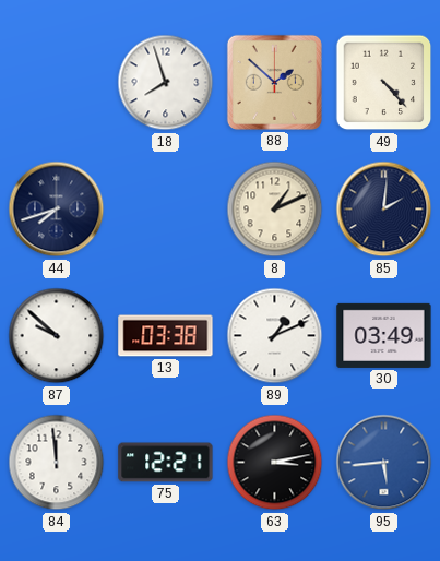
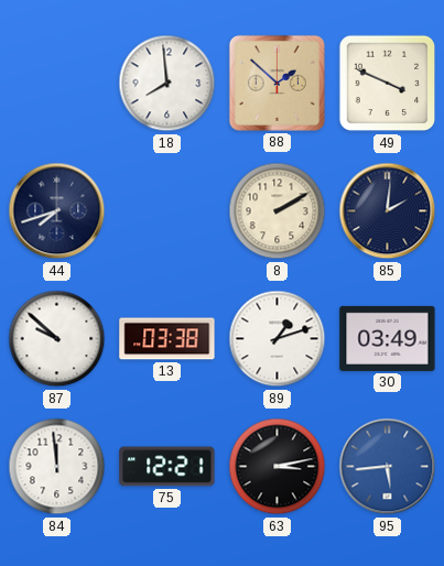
18: 7:57 -> 7:59
49: 4:23 -> 3:49
8: 1:11 -> 2:10
89: 1:11 -> 1:12
